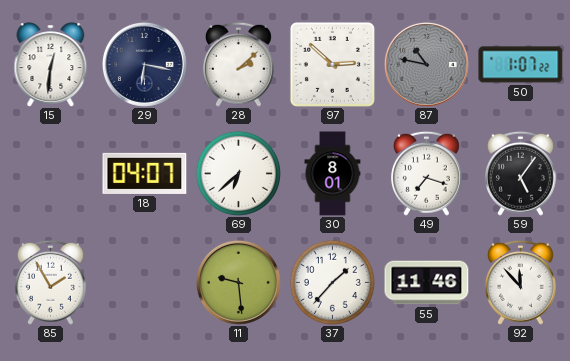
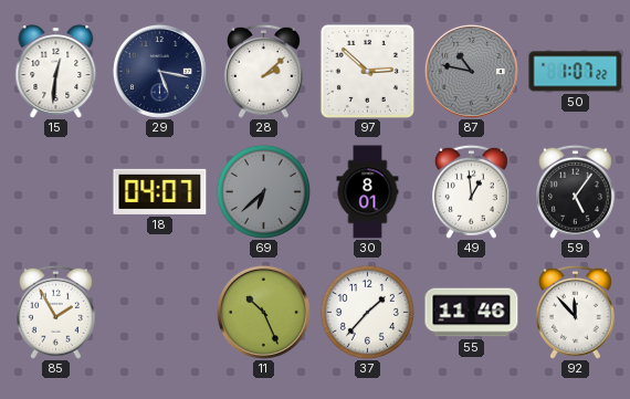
29: 6:17 -> 5:17
69 dial: white -> grey
49: 7:18 -> 12:59
11: 9:29 -> 10:26
